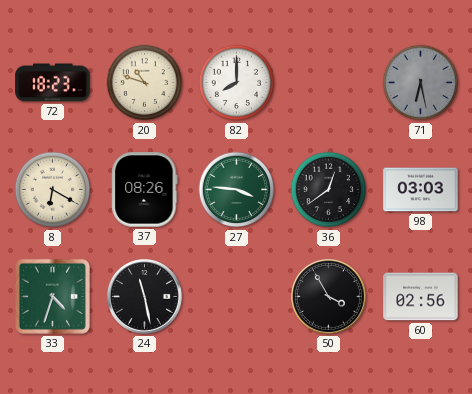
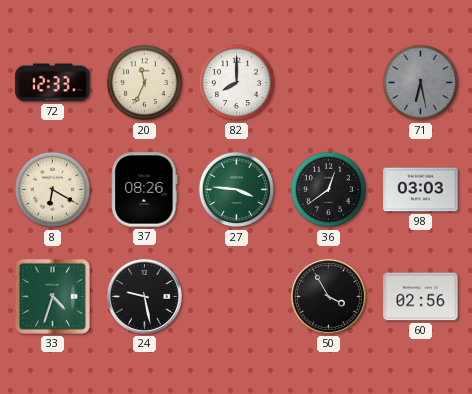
72: 18:23 -> 12:33
20: 10:48 -> 11:34
24: 11:28 -> 9:28
